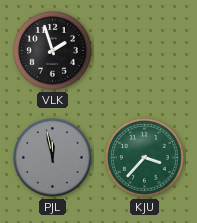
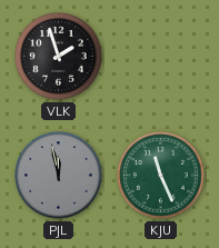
KJU: 3:37 -> 11:26
